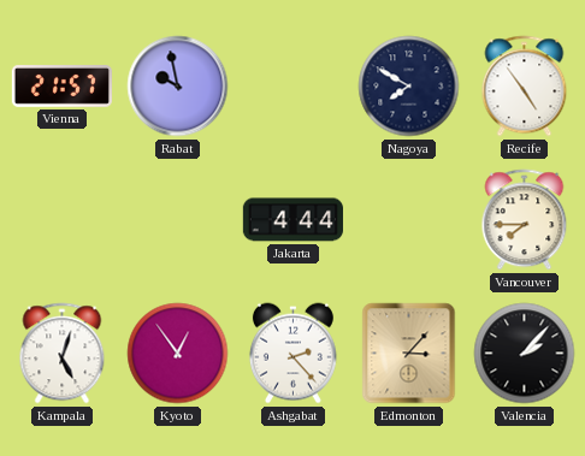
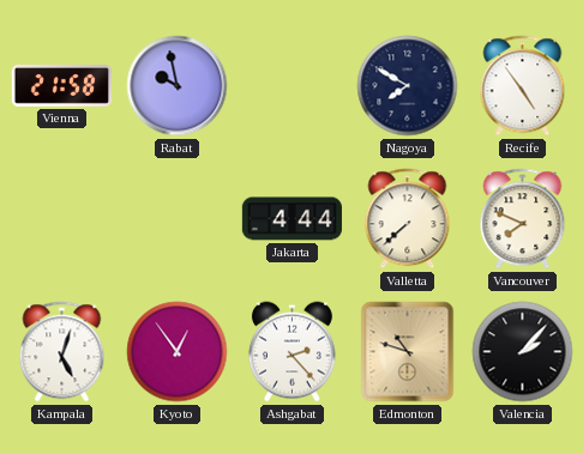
Vienna: 21:57 -> 21:58
Valletta: none -> 7:38
Vancouver: 7:45 -> 7:49
Edmonton: 3:07 -> 10:48
